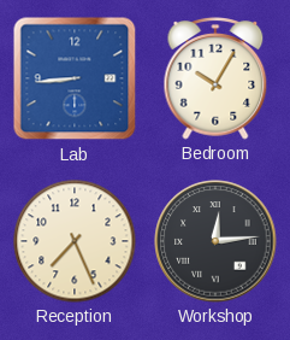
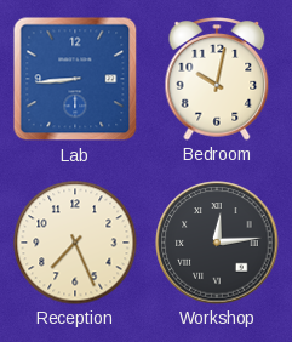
Bedroom: 10:05 -> 10:02
